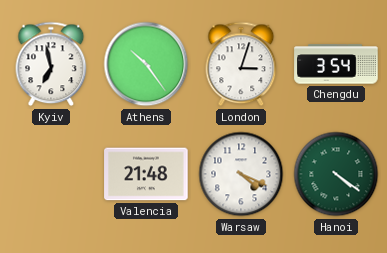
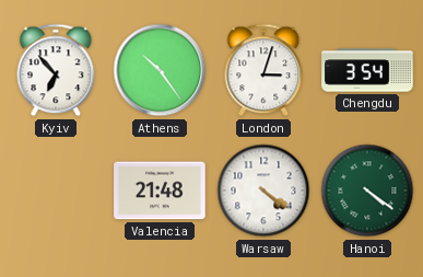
Kyiv: 6:58 -> 6:53
Warsaw: 4:19 -> 4:21
